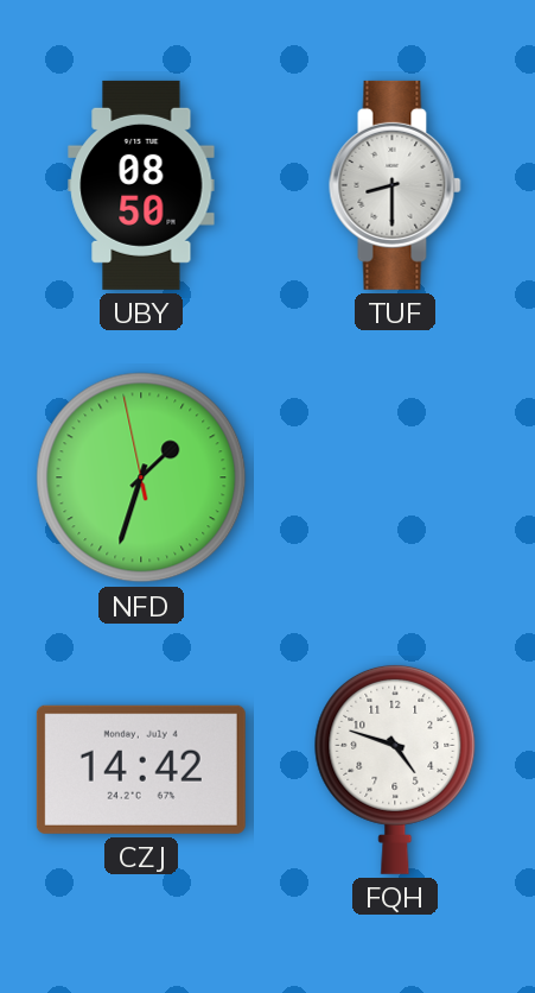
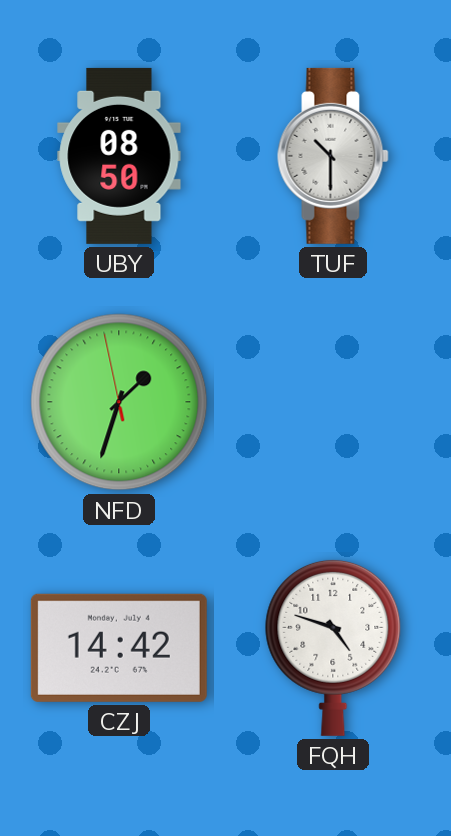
TUF: 8:30 -> 10:30
